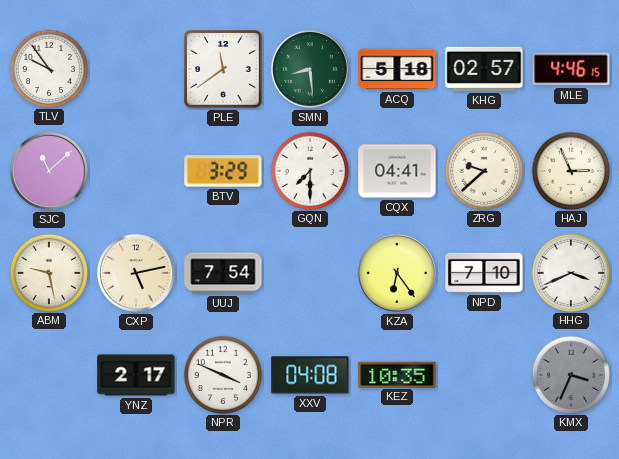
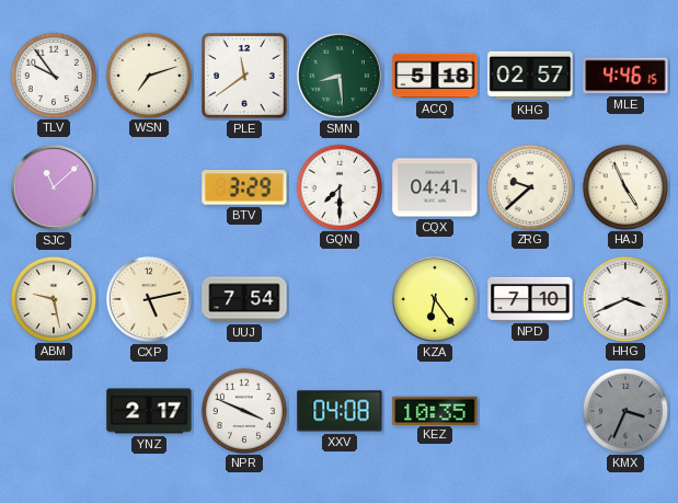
WSN: none -> 7:12
HAJ: 2:56 -> 4:56
